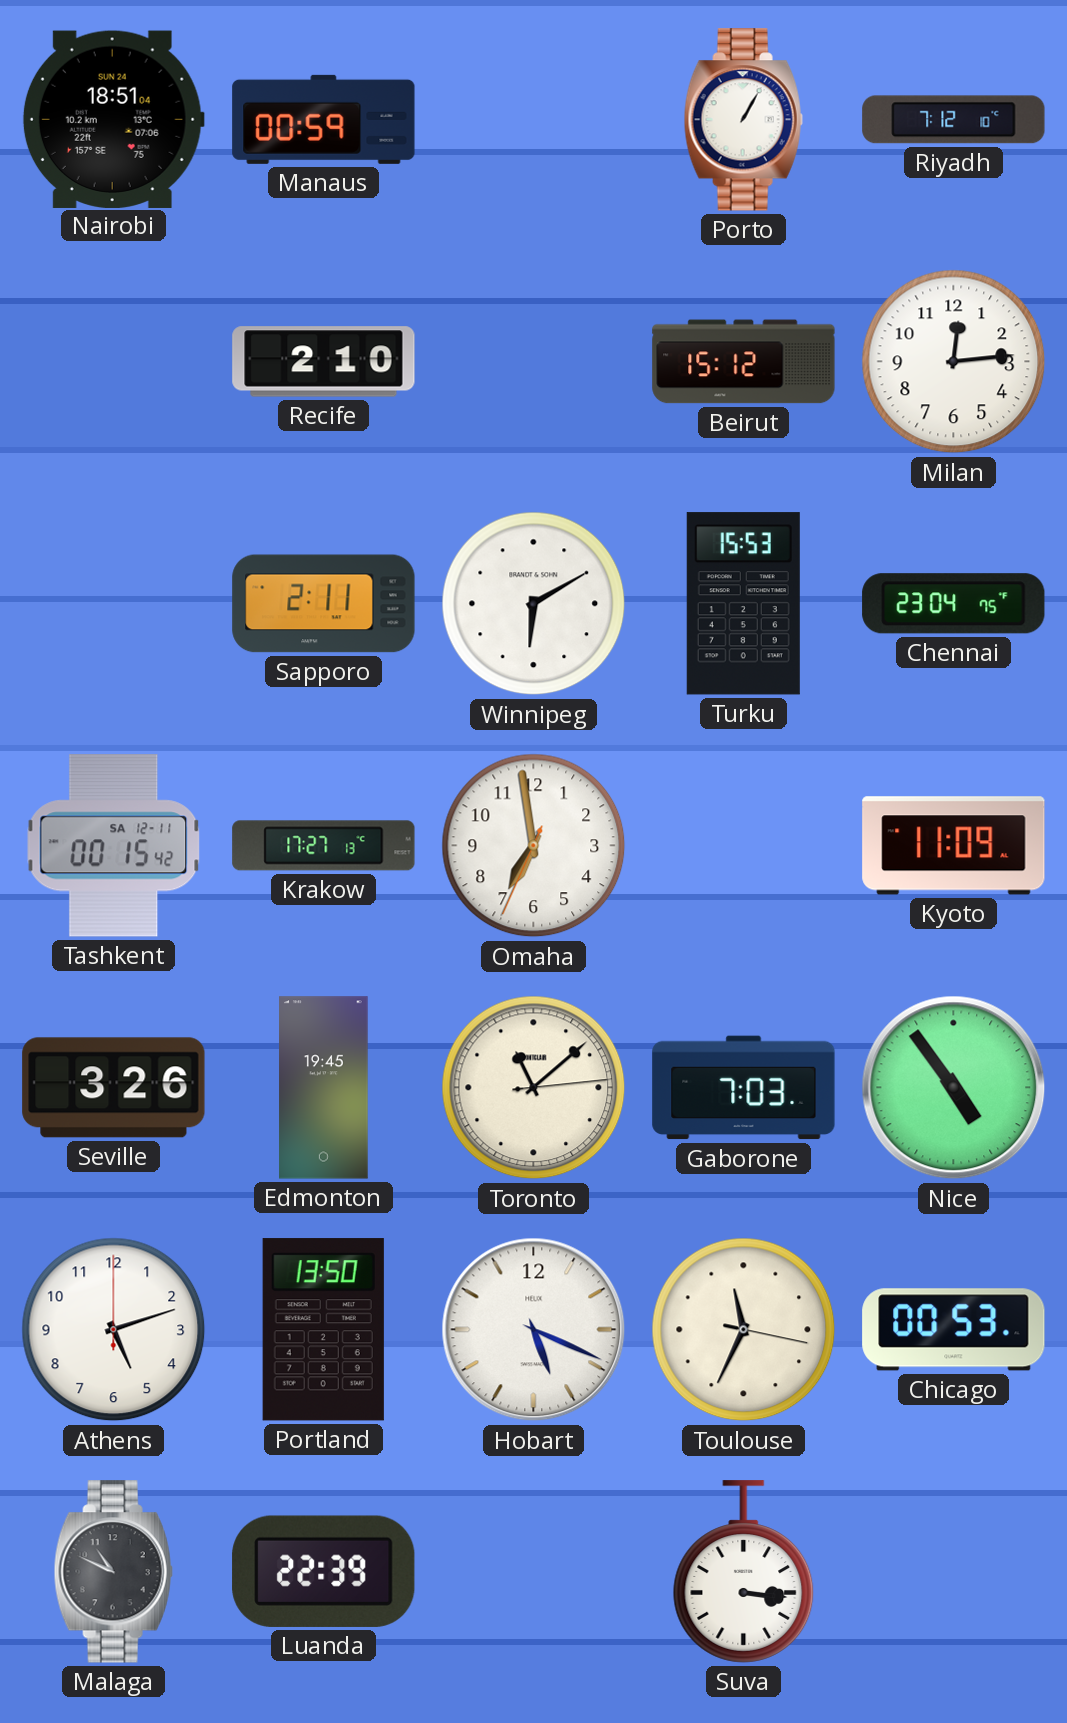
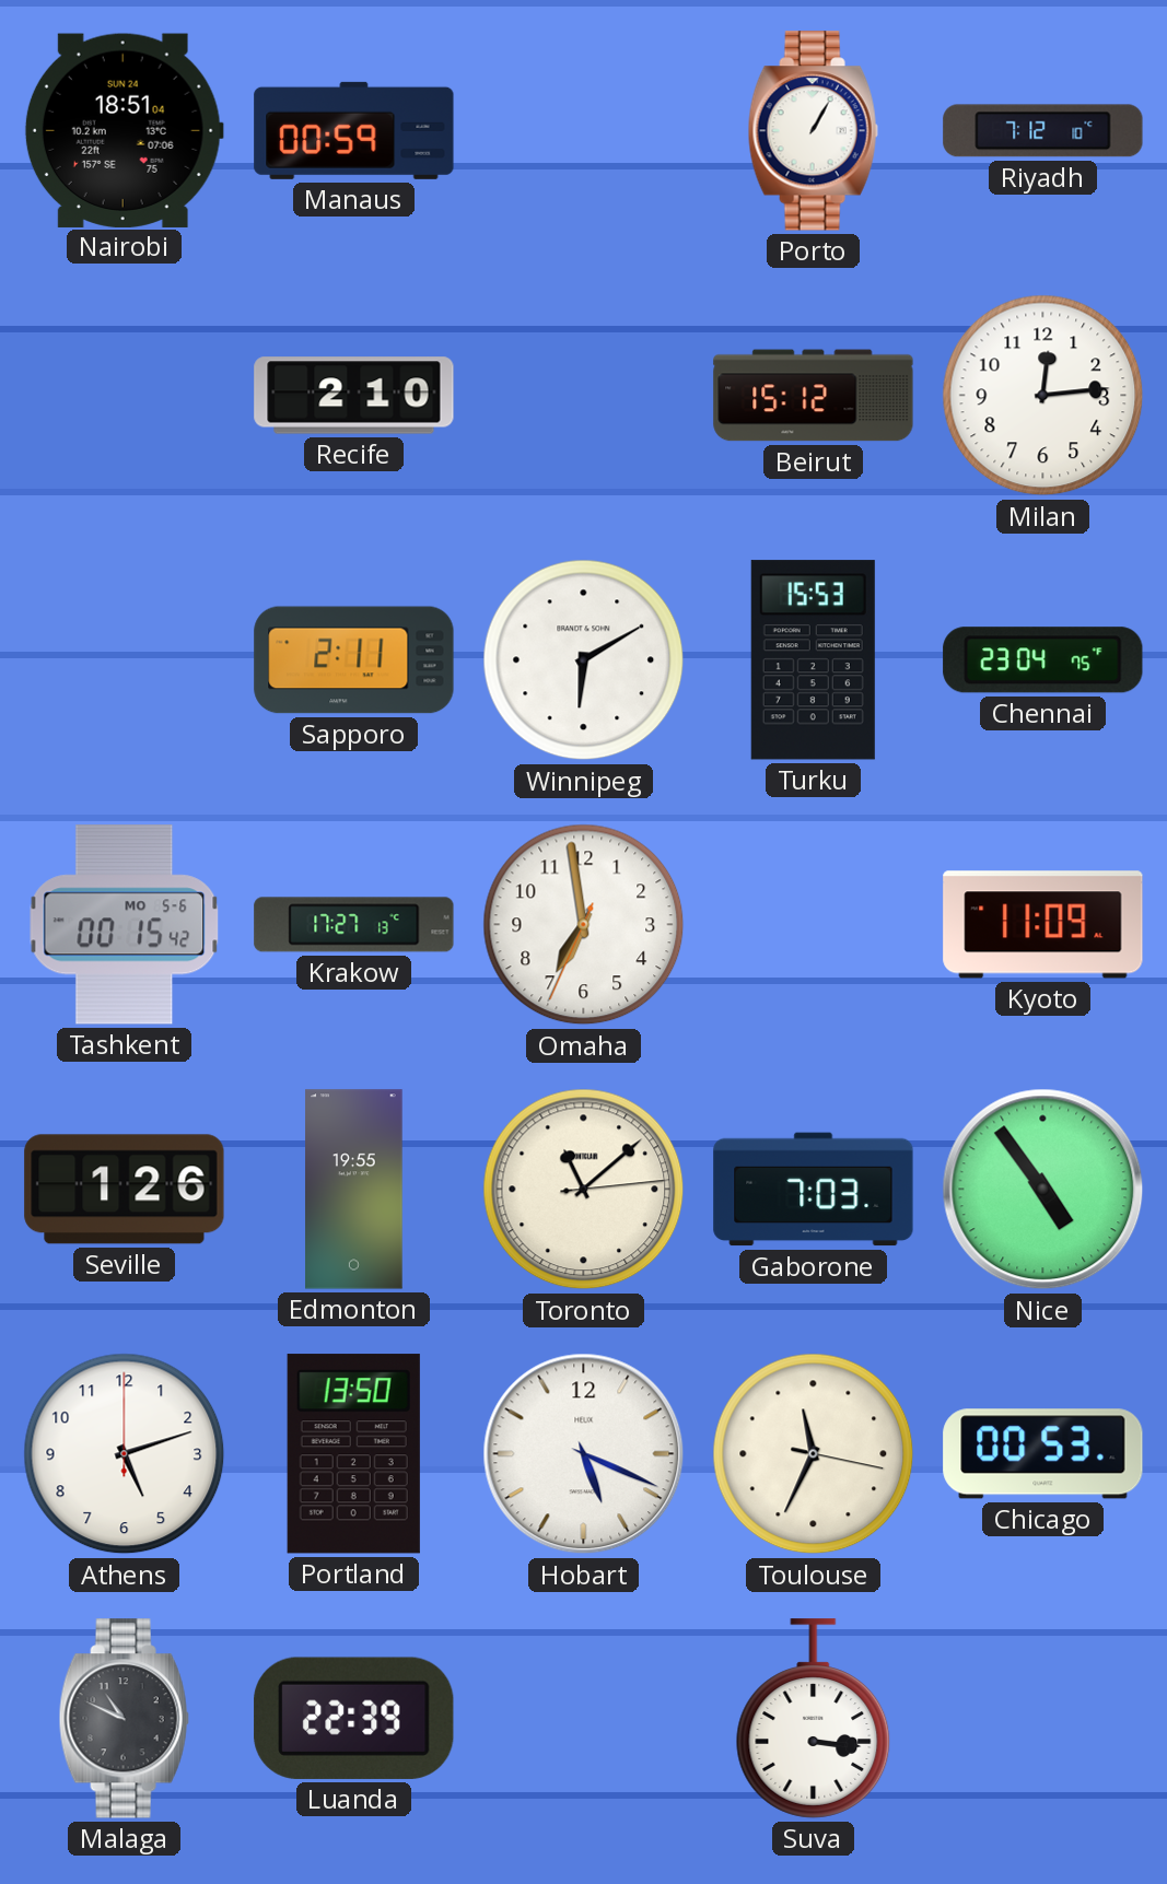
Tashkent date: SA 12-11 -> MO 5-6
Seville: 3:26 -> 1:26
Edmonton: 19:45 -> 19:55
